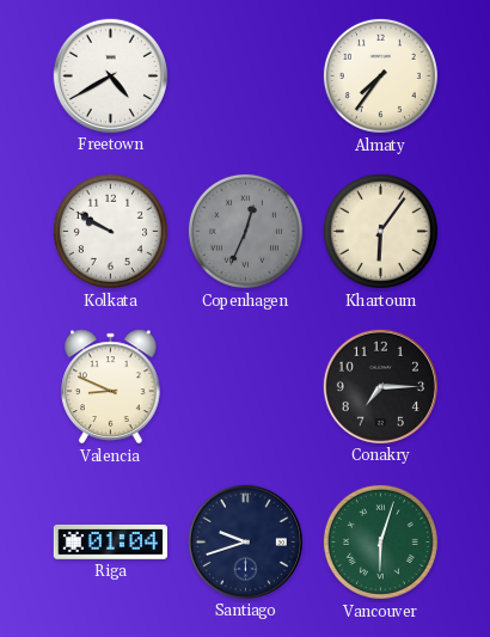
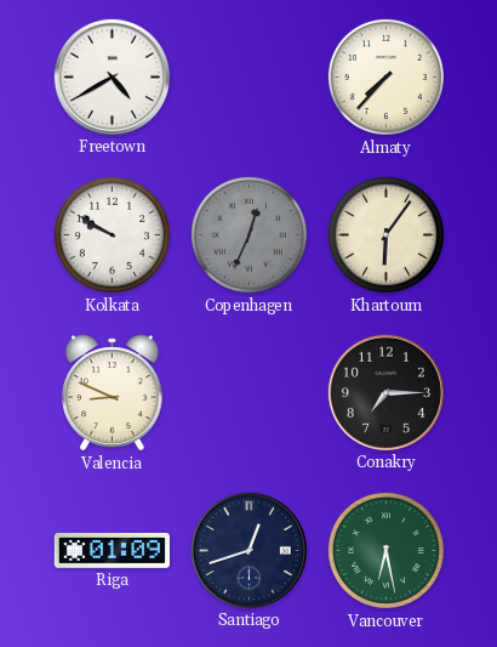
Almaty: 7:36 -> 7:37
Riga: 01:04 -> 01:09
Santiago: 9:42 -> 12:42
Vancouver: 6:03 -> 6:28
